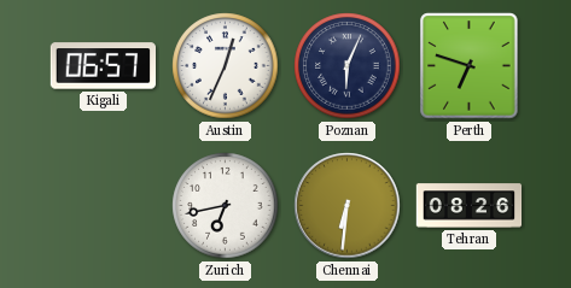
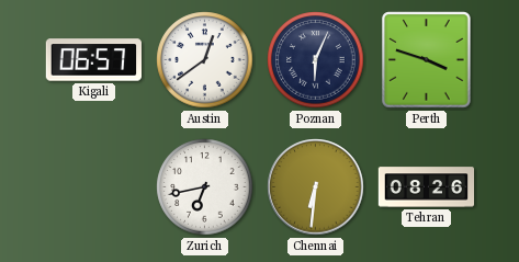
Austin: 12:34 -> 12:39
Perth: 6:48 -> 3:48
